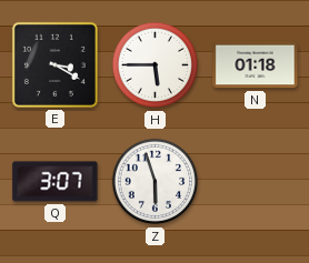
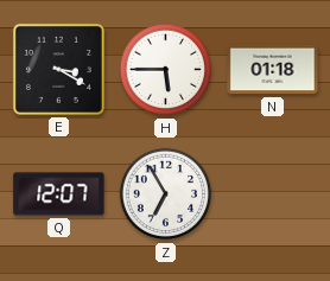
Q: 3:07 -> 12:07
Z: 5:57 -> 6:55
